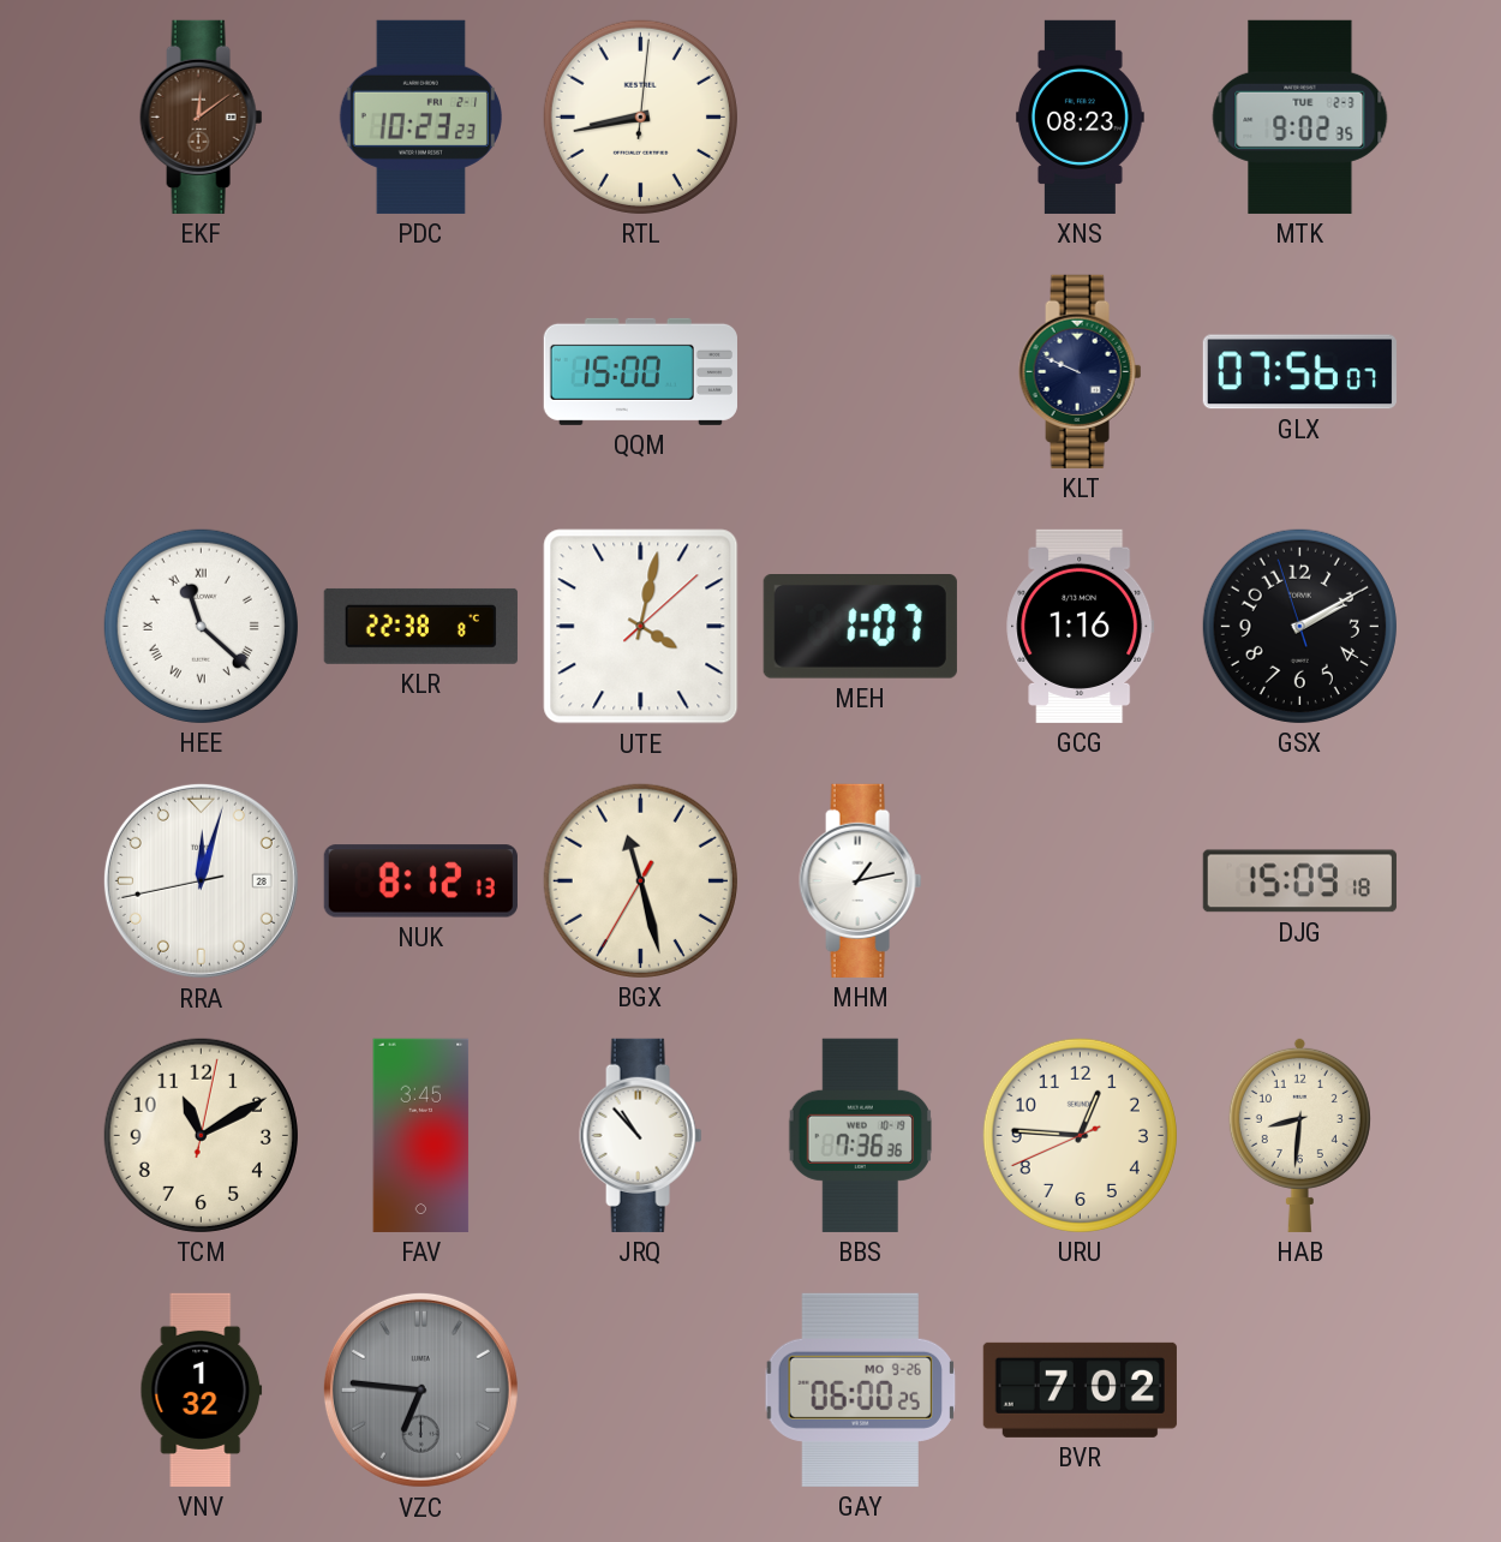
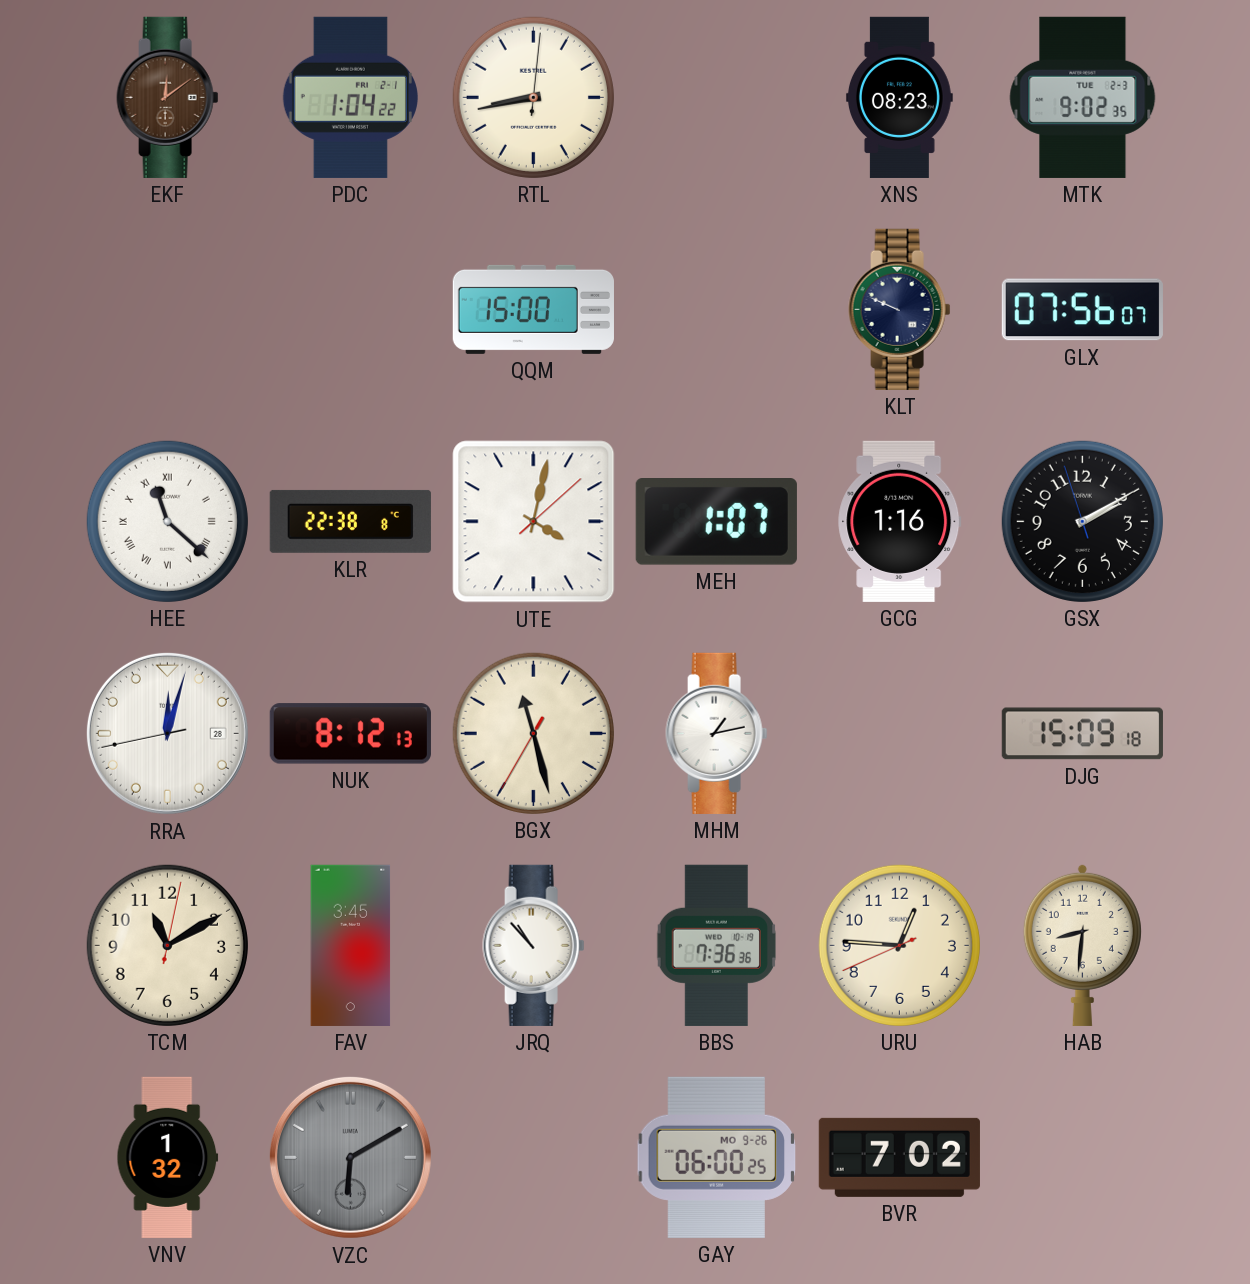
PDC: 10:23 -> 1:04
VZC: 6:46 -> 6:10
